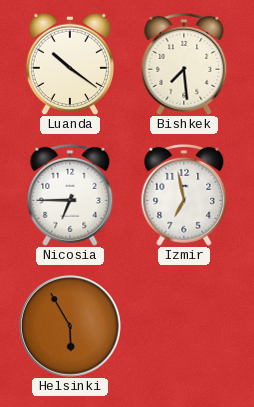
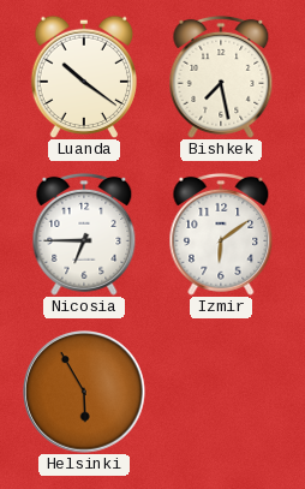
Bishkek: 7:29 -> 7:28
Izmir: 6:58 -> 6:09
